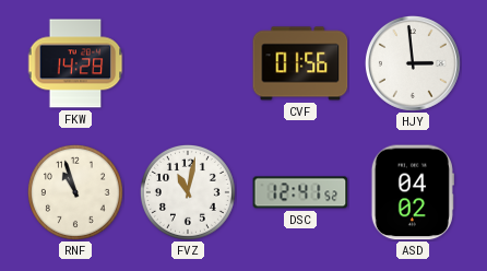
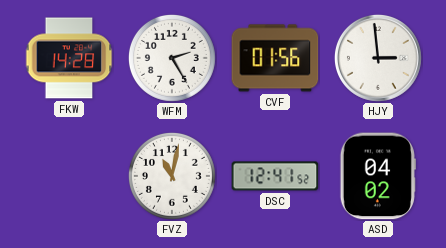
WFM: none -> 2:25
RNF: 10:57 -> none
